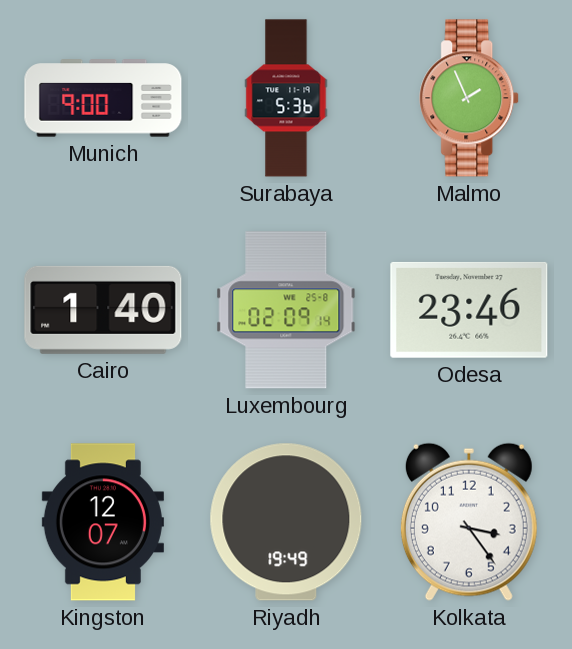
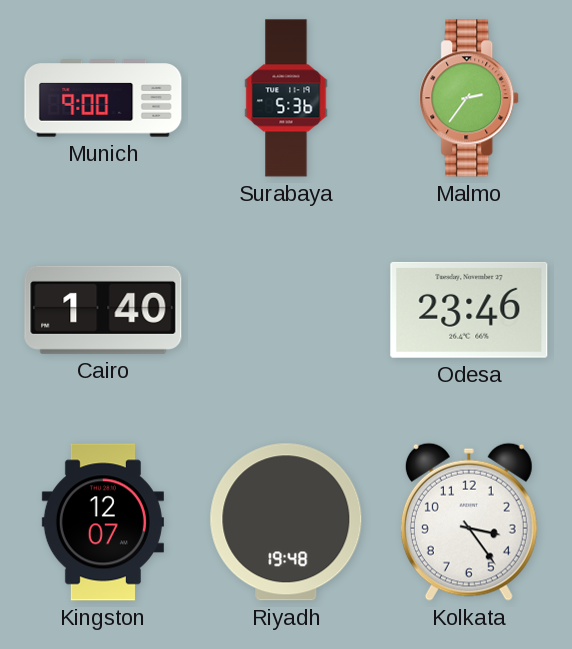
Malmo: 1:56 -> 2:36
Luxembourg: 02:09 -> none
Riyadh: 19:49 -> 19:48
